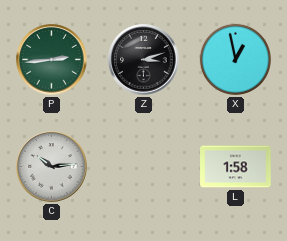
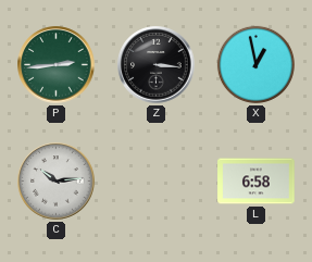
Z: 3:12 -> 3:16
L: 1:58 -> 6:58
